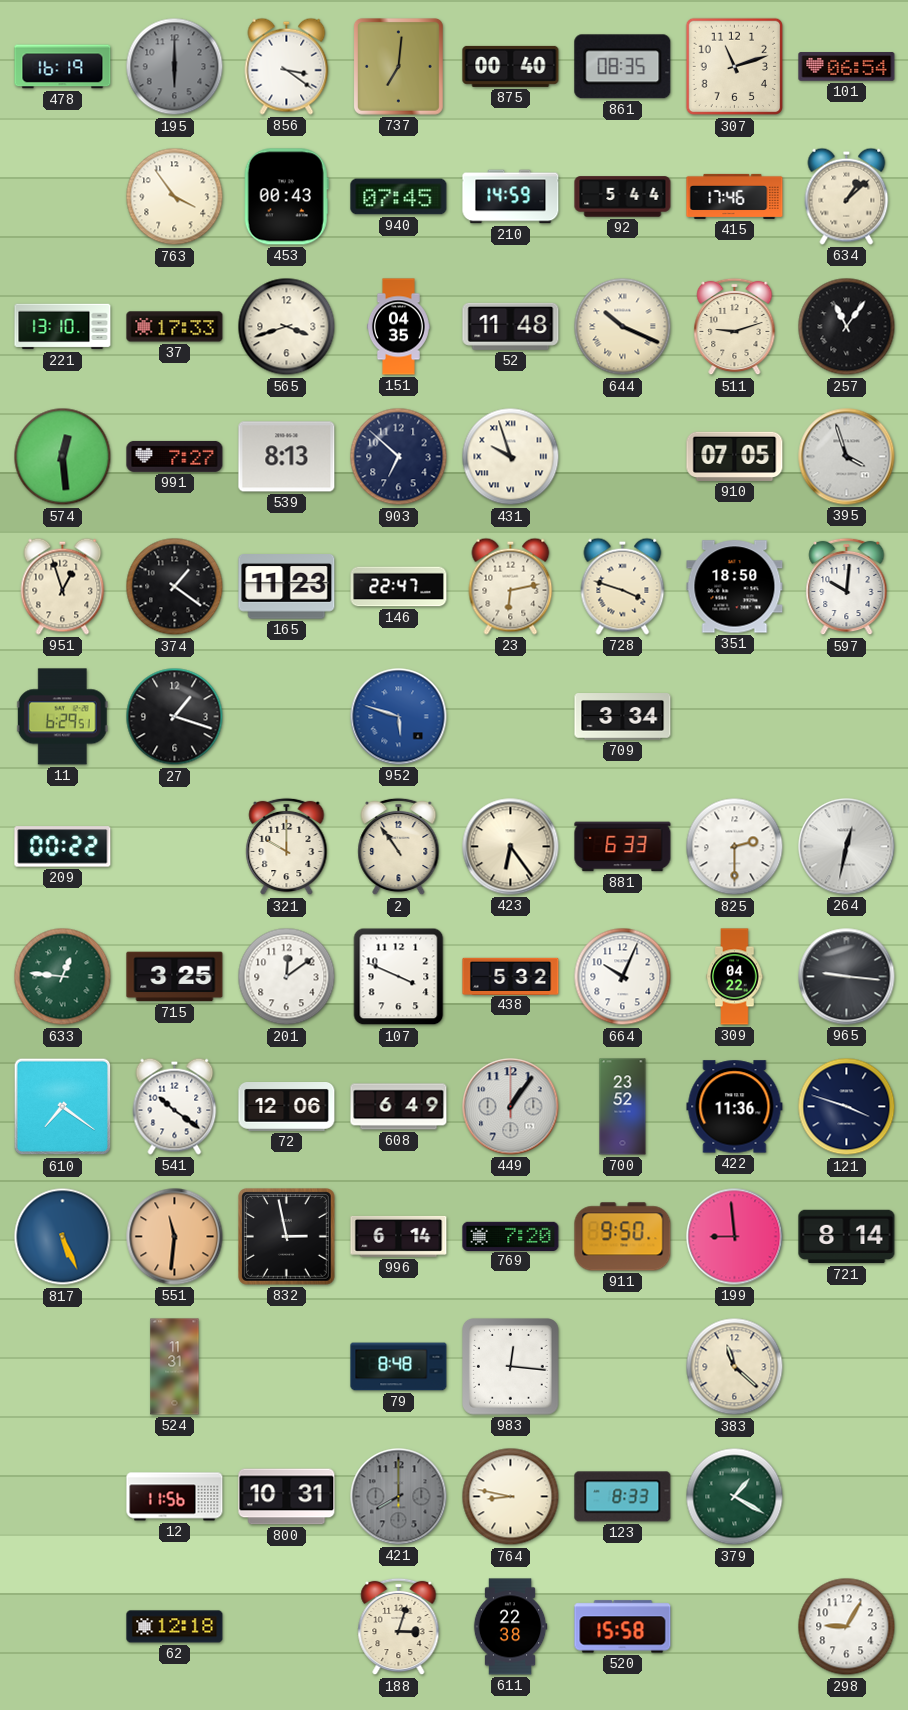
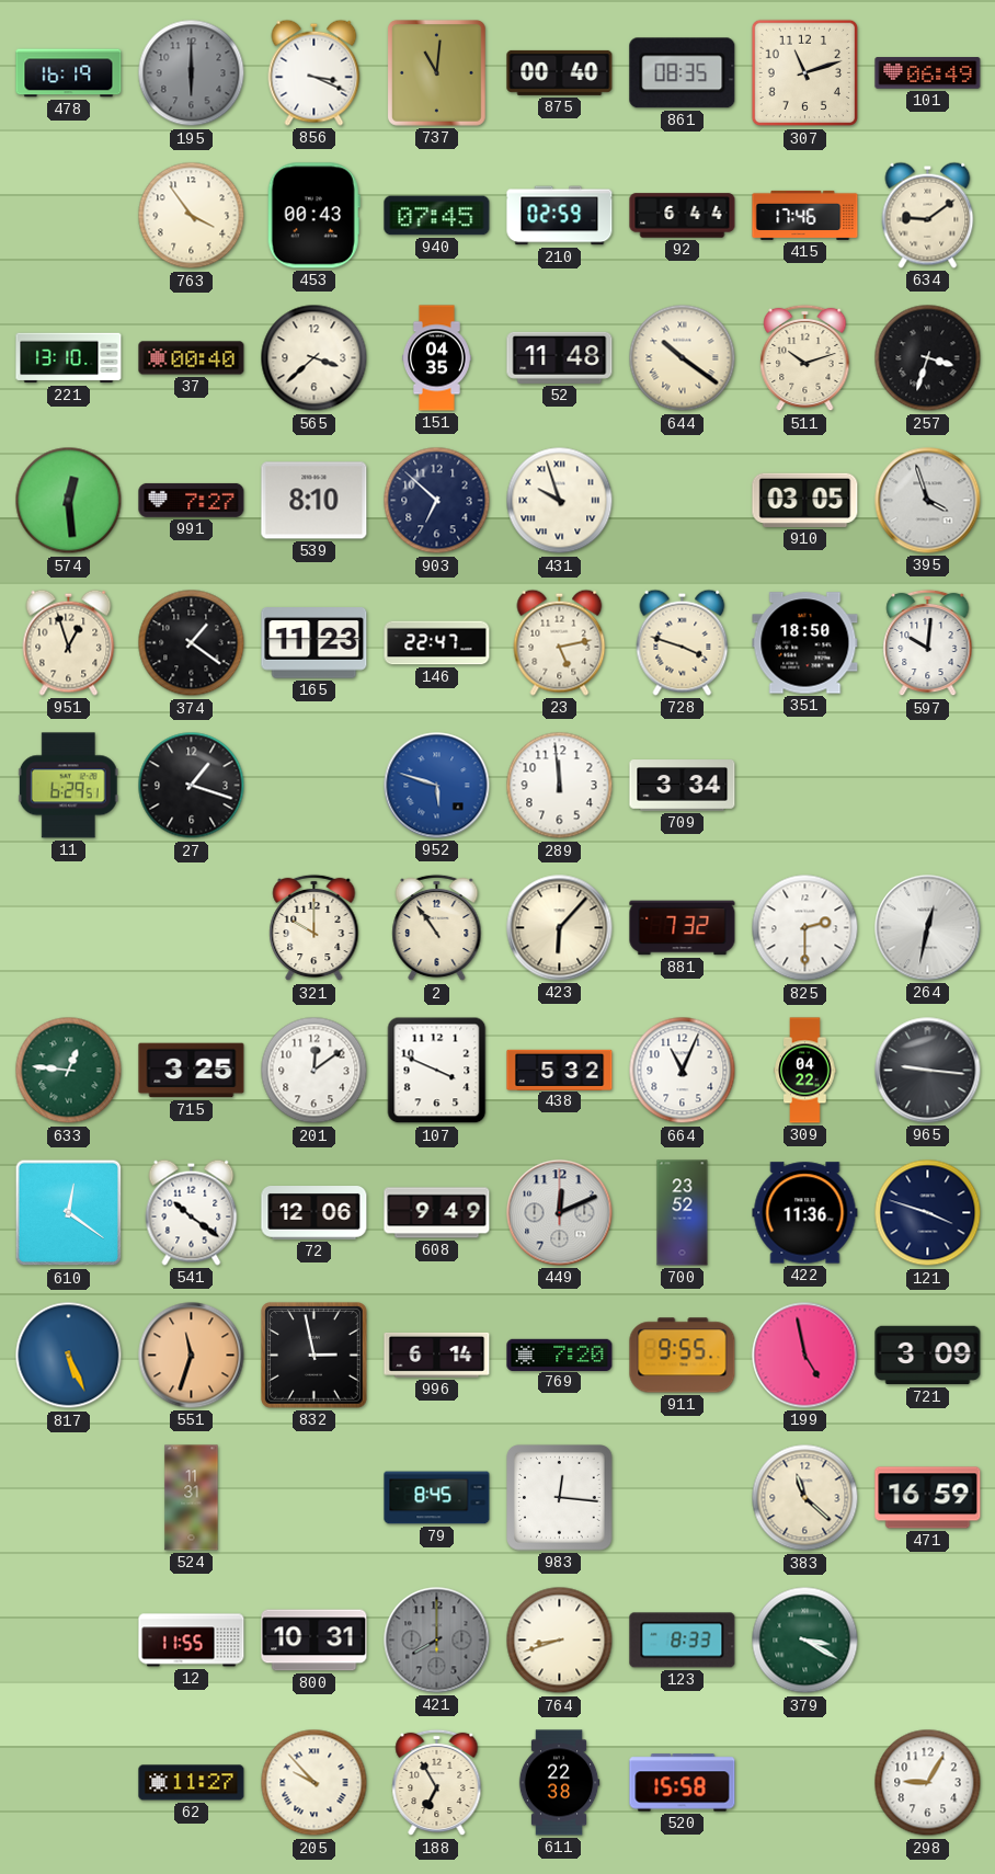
856: 3:21 -> 3:19
737: 7:01 -> 11:01
101: 06:54 -> 06:49
210: 14:59 -> 02:59
92: 5:44 -> 6:44
634: 1:08 -> 9:09
37: 17:33 -> 00:40
565: 3:42 -> 3:38
644: 10:19 -> 10:21
511: 9:12 -> 10:12
257: 11:06 -> 3:33
539: 8:13 -> 8:10
910: 07:05 -> 03:05
23: 6:13 -> 5:13
289: none -> 11:59
209: 00:22 -> none
423: 6:24 -> 6:07
881: 6:33 -> 7:32
664: 10:04 -> 11:04
610: 7:21 -> 12:21
608: 6:49 -> 9:49
449: 1:06 -> 12:11
551: 11:31 -> 11:33
911: 9:50 -> 9:55
199: 8:59 -> 4:58
721: 8:14 -> 3:09
79: 8:48 -> 8:45
471: none -> 16:59
12: 11:56 -> 11:55
764: 8:47 -> 8:42
379: 1:20 -> 3:20
62: 12:18 -> 11:27
205: none -> 9:53
188: 3:03 -> 6:55
